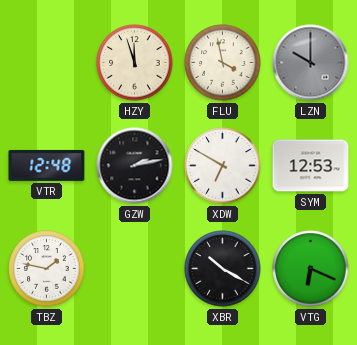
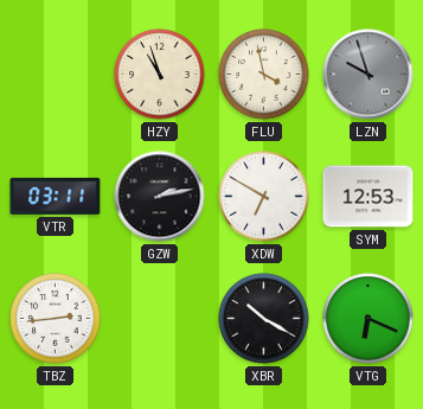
HZY: 11:57 -> 10:57
LZN: 10:00 -> 9:57
VTR: 12:48 -> 03:11
TBZ: 1:47 -> 2:44
